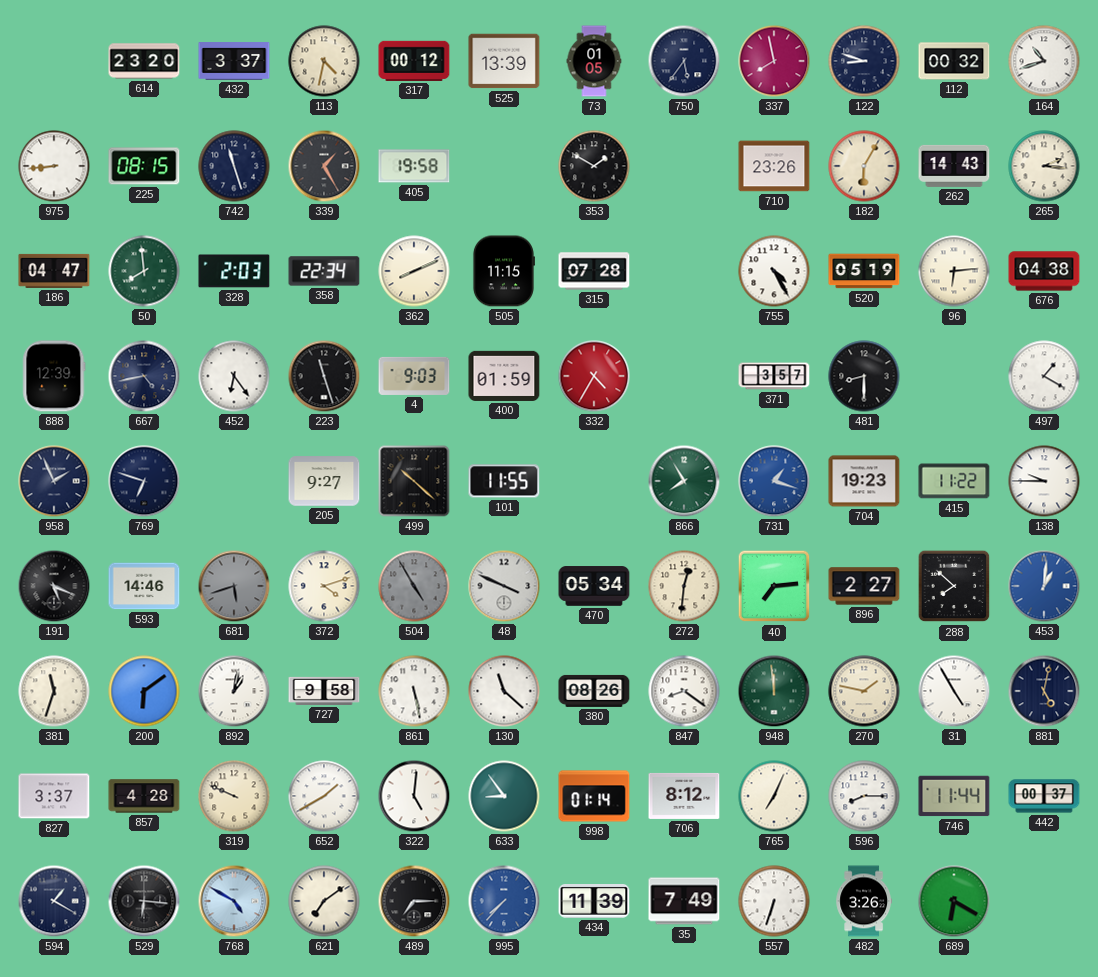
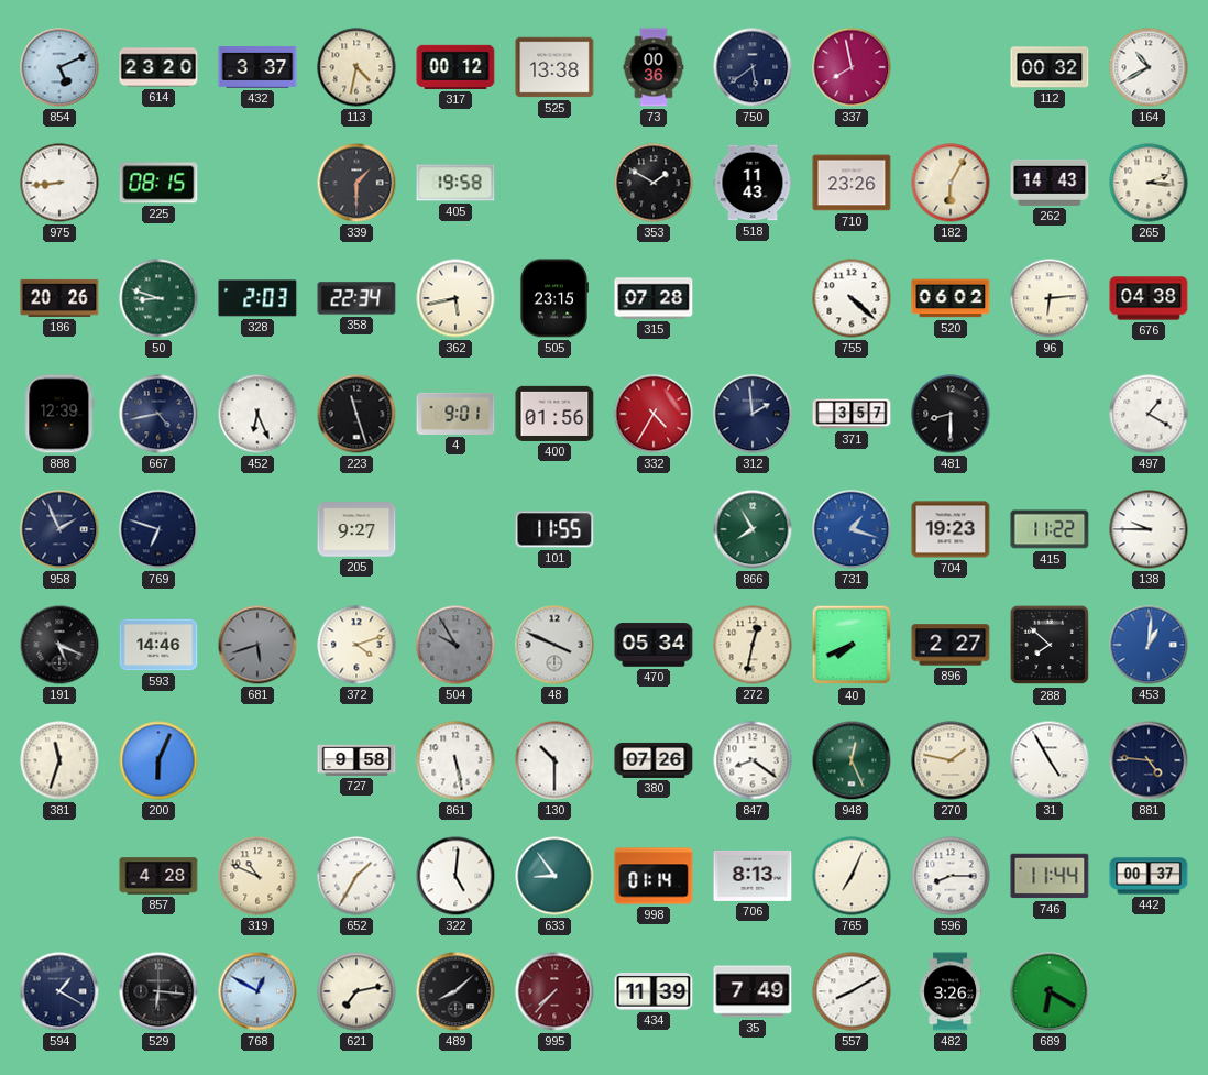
854: none -> 5:11
525: 13:39 -> 13:38
73: 01:05 -> 00:36
750: 5:36 -> 5:39
122: 8:48 -> none
164: 10:42 -> 10:40
742: 11:27 -> none
339: 1:25 -> 1:30
518: none -> 11:43
186: 04:47 -> 20:26
50: 7:59 -> 8:48
362: 8:11 -> 5:43
505: 11:15 -> 23:15
755: 4:25 -> 4:22
520: 05:19 -> 06:02
452: 6:24 -> 6:26
4: 9:03 -> 9:01
400: 01:59 -> 01:56
312: none -> 1:59
499: 10:22 -> none
504: 4:55 -> 9:55
272: 12:31 -> 12:32
40: 7:14 -> 7:41
200: 6:09 -> 6:04
892: 1:02 -> none
130: 11:22 -> 10:30
380: 08:26 -> 07:26
948: 11:59 -> 12:26
881: 5:02 -> 4:46
827: 3:37 -> none
319: 9:49 -> 10:49
652: 1:40 -> 1:35
706: 8:12 -> 8:13
768: 4:50 -> 12:50
621: 7:09 -> 7:13
489: 7:15 -> 8:08
995 dial: blue -> burgundy
557: 6:33 -> 8:10
